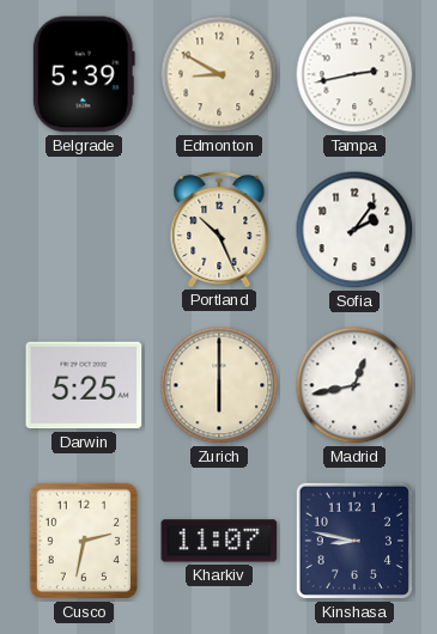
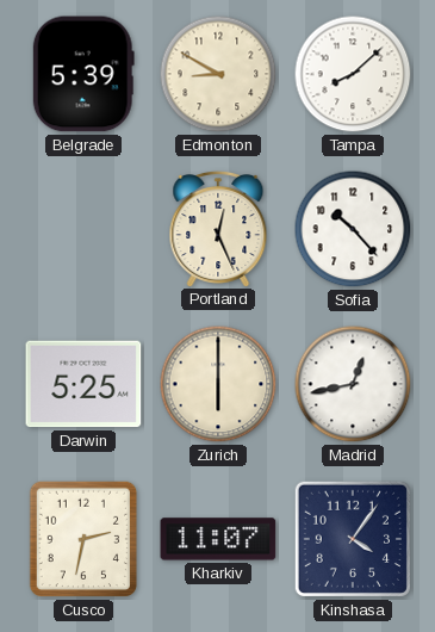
Tampa: 2:43 -> 8:08
Portland: 10:26 -> 12:26
Sofia: 2:06 -> 10:23
Kinshasa: 8:47 -> 4:06
